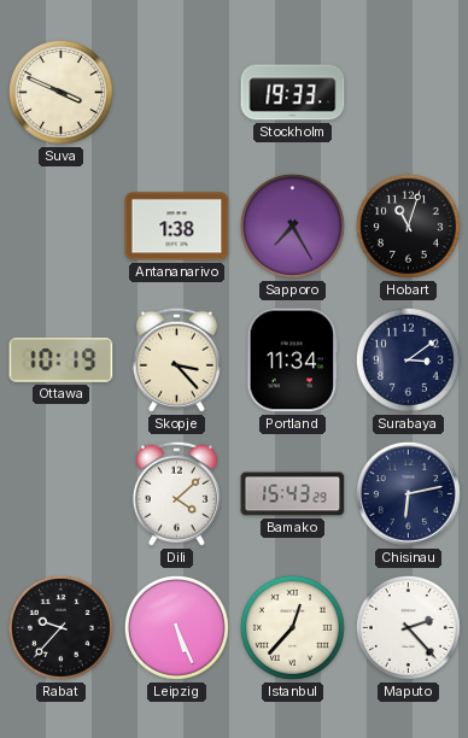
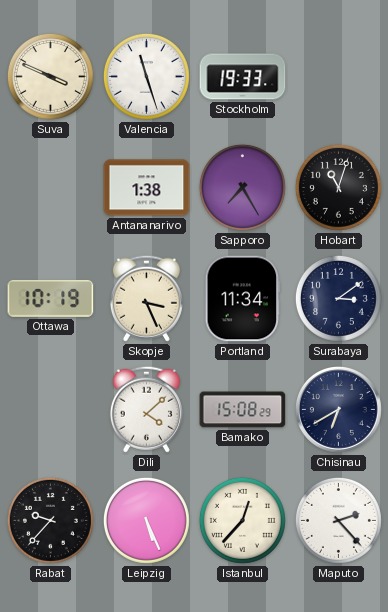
Valencia: none -> 11:27
Skopje: 3:23 -> 3:26
Bamako: 15:43 -> 15:08
Chisinau: 6:13 -> 6:40
